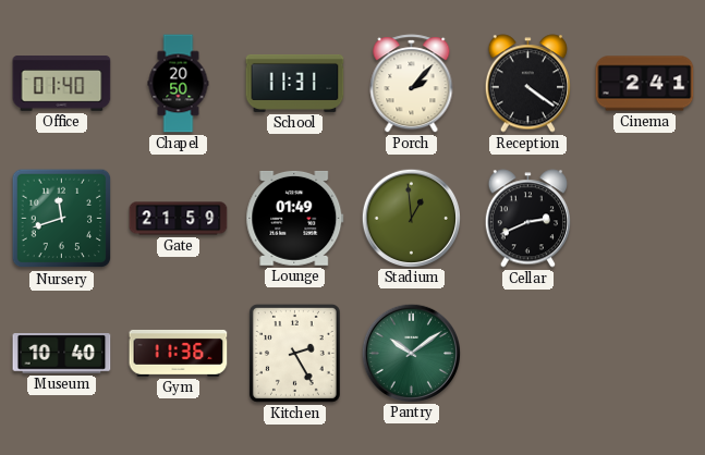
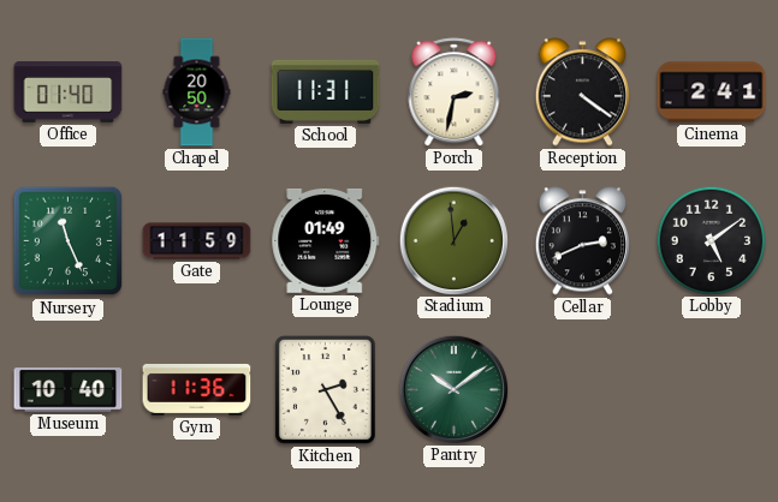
Porch: 2:07 -> 2:32
Nursery: 11:42 -> 11:26
Gate: 21:59 -> 11:59
Lobby: none -> 5:09
